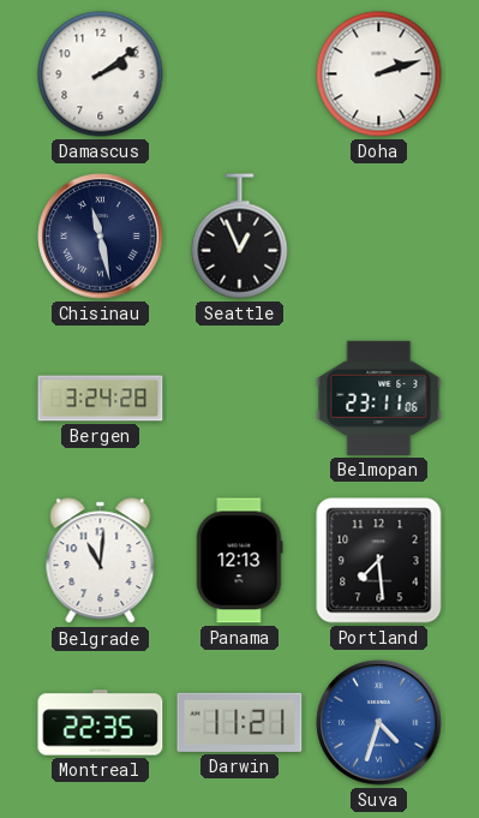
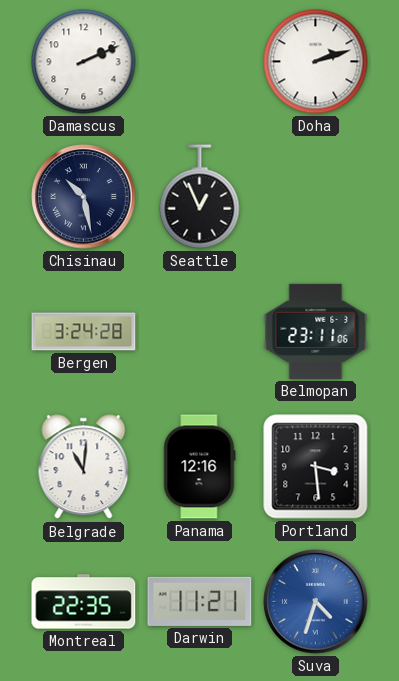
Damascus: 2:09 -> 2:11
Chisinau: 11:28 -> 10:28
Panama: 12:13 -> 12:16
Portland: 7:29 -> 3:29
